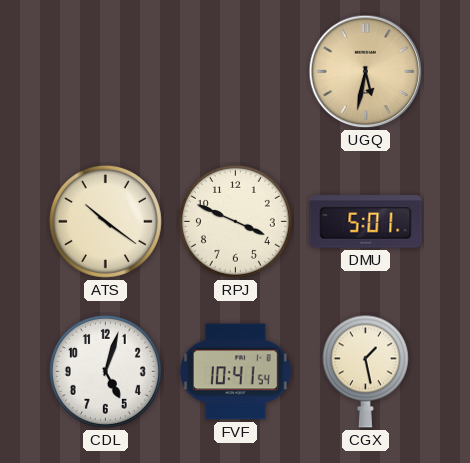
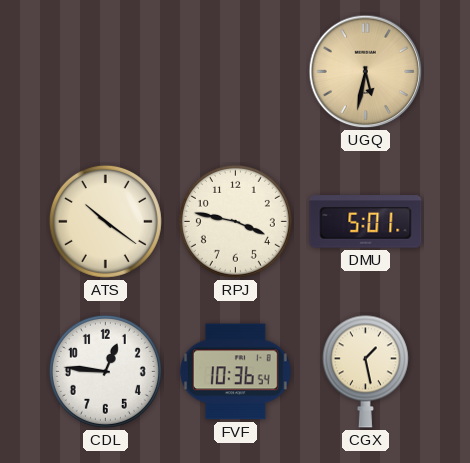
RPJ: 3:49 -> 3:47
CDL: 5:03 -> 12:46
FVF: 10:41 -> 10:36
